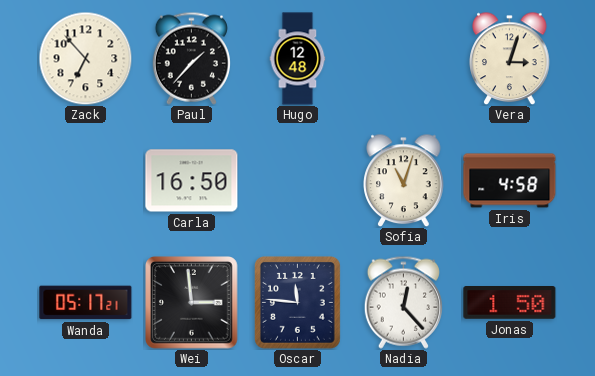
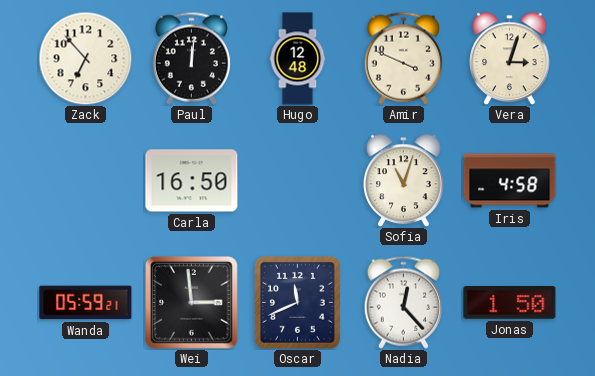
Paul: 1:37 -> 12:01
Amir: none -> 3:49
Wanda: 05:17 -> 05:59
Oscar: 11:46 -> 11:41
